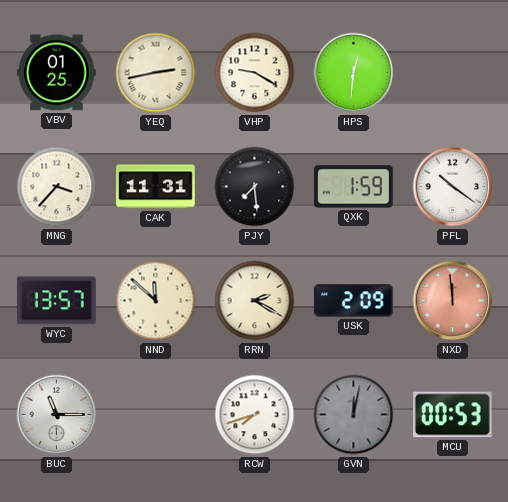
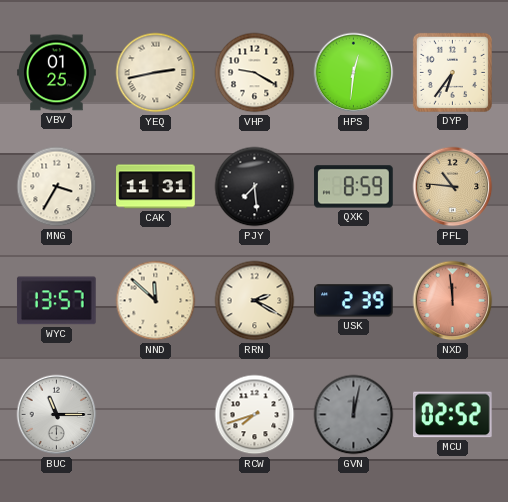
DYP: none -> 6:36
MNG: 3:37 -> 3:35
QXK: 1:59 -> 8:59
PFL: 10:21 -> 10:46
PFL dial: white -> champagne
USK: 2:09 -> 2:39
MCU: 00:53 -> 02:52
